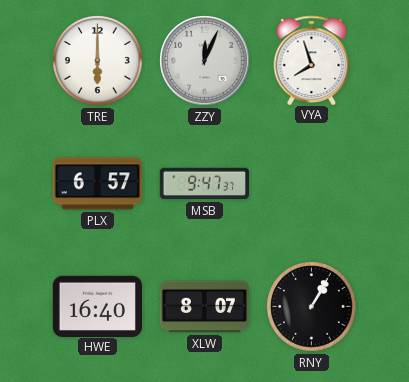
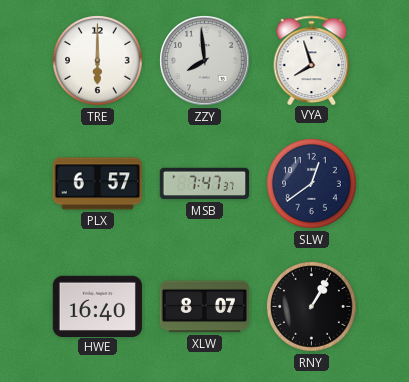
ZZY: 12:04 -> 7:59
MSB: 9:47 -> 7:47
SLW: none -> 12:39
